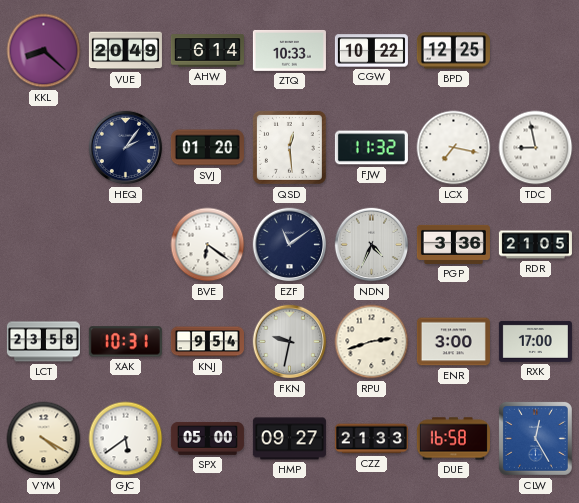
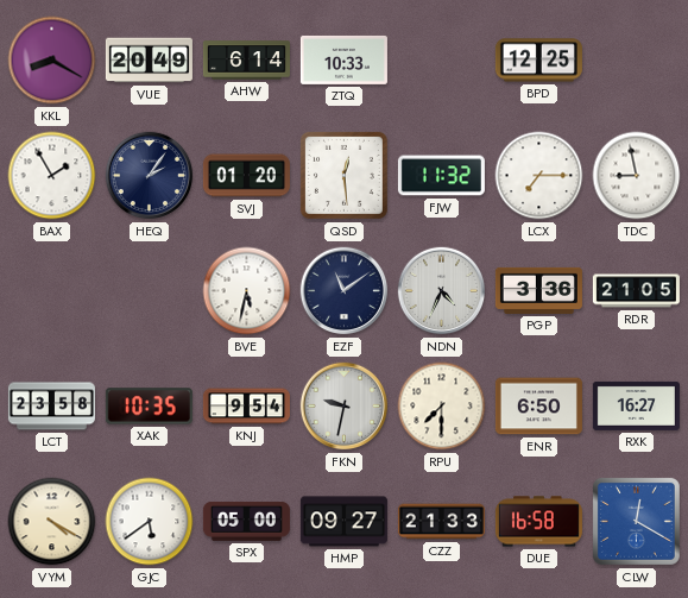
KKL: 8:22 -> 8:20
CGW: 10:22 -> none
BAX: none -> 1:55
LCX: 7:17 -> 7:15
BVE: 6:21 -> 5:32
XAK: 10:31 -> 10:35
RPU: 2:42 -> 7:30
ENR: 3:00 -> 6:50
RXK: 17:00 -> 16:27
CLW: 12:25 -> 12:20
